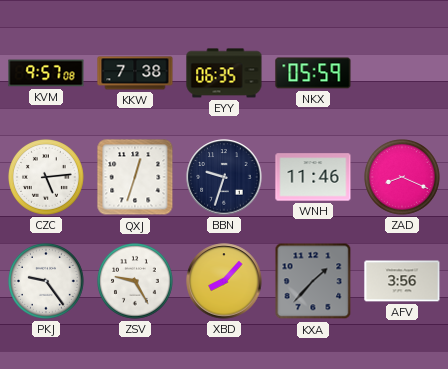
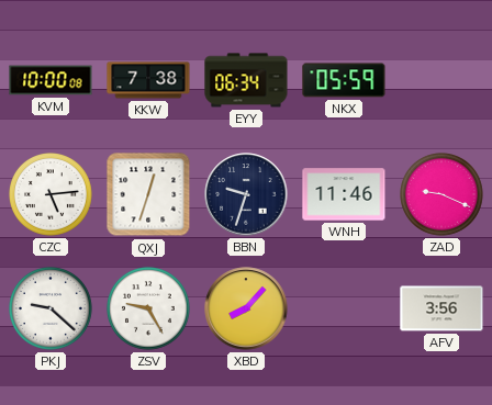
KVM: 9:57 -> 10:00
EYY: 06:35 -> 06:34
ZAD: 8:19 -> 9:19
PKJ: 9:24 -> 9:22
KXA: 1:37 -> none
